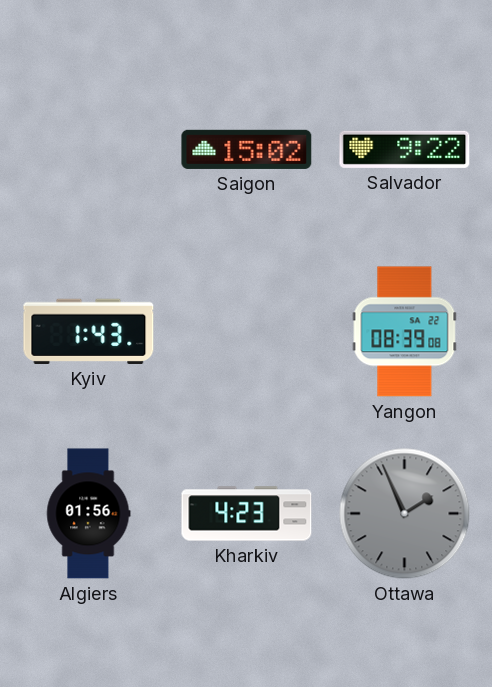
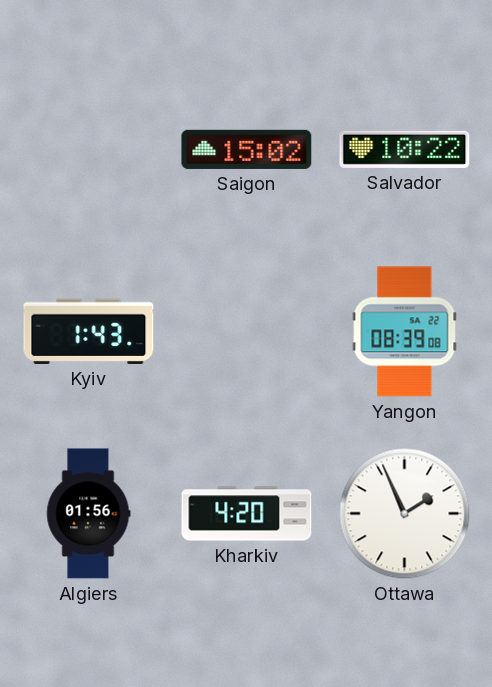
Salvador: 9:22 -> 10:22
Kharkiv: 4:23 -> 4:20
Ottawa dial: grey -> white
